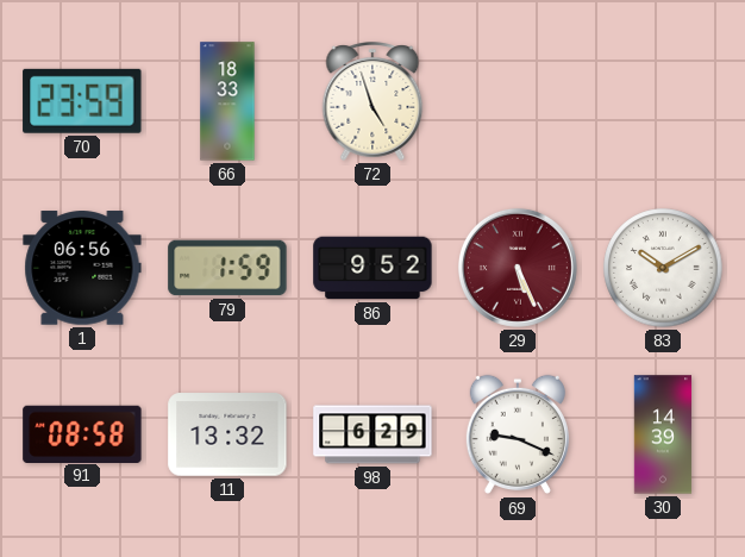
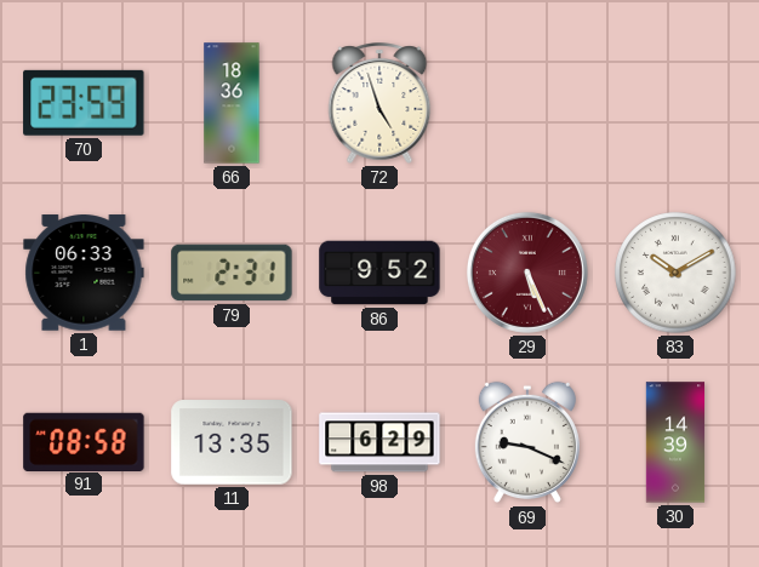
66: 18:33 -> 18:36
1: 06:56 -> 06:33
79: 1:59 -> 2:31
11: 13:32 -> 13:35
